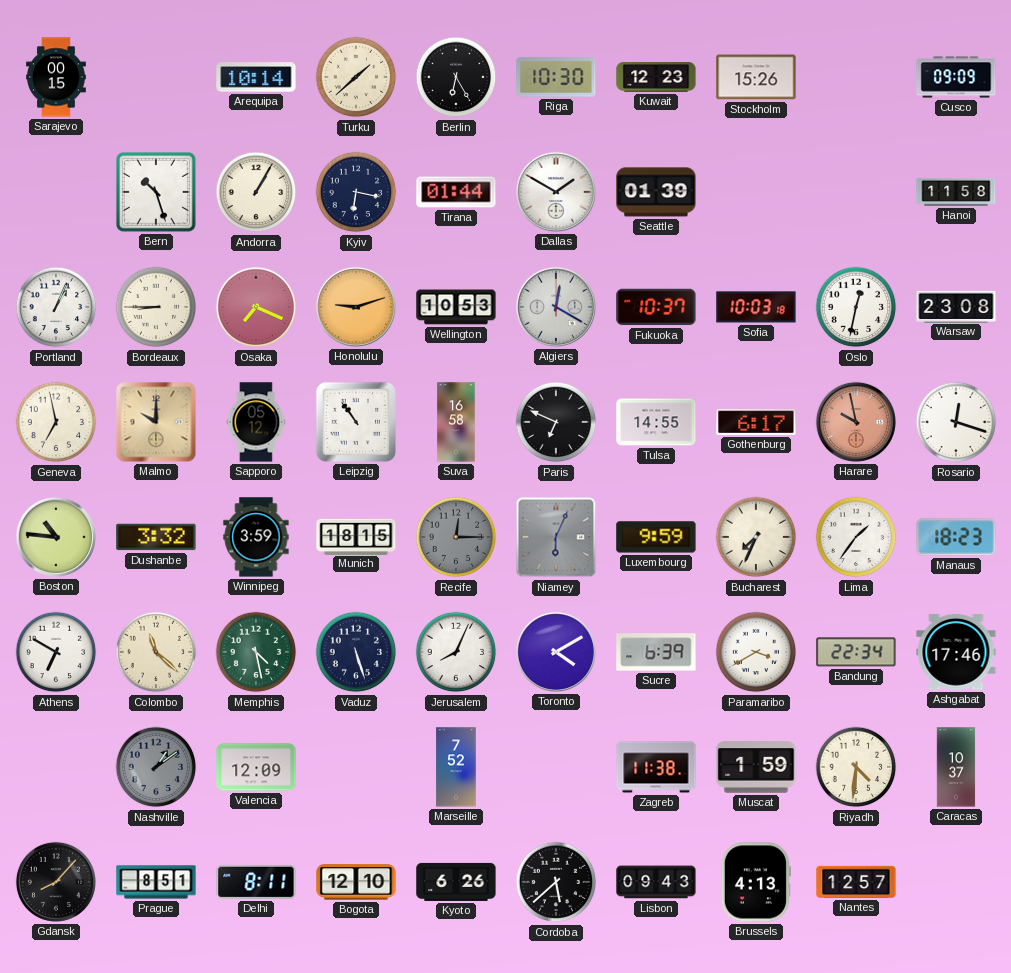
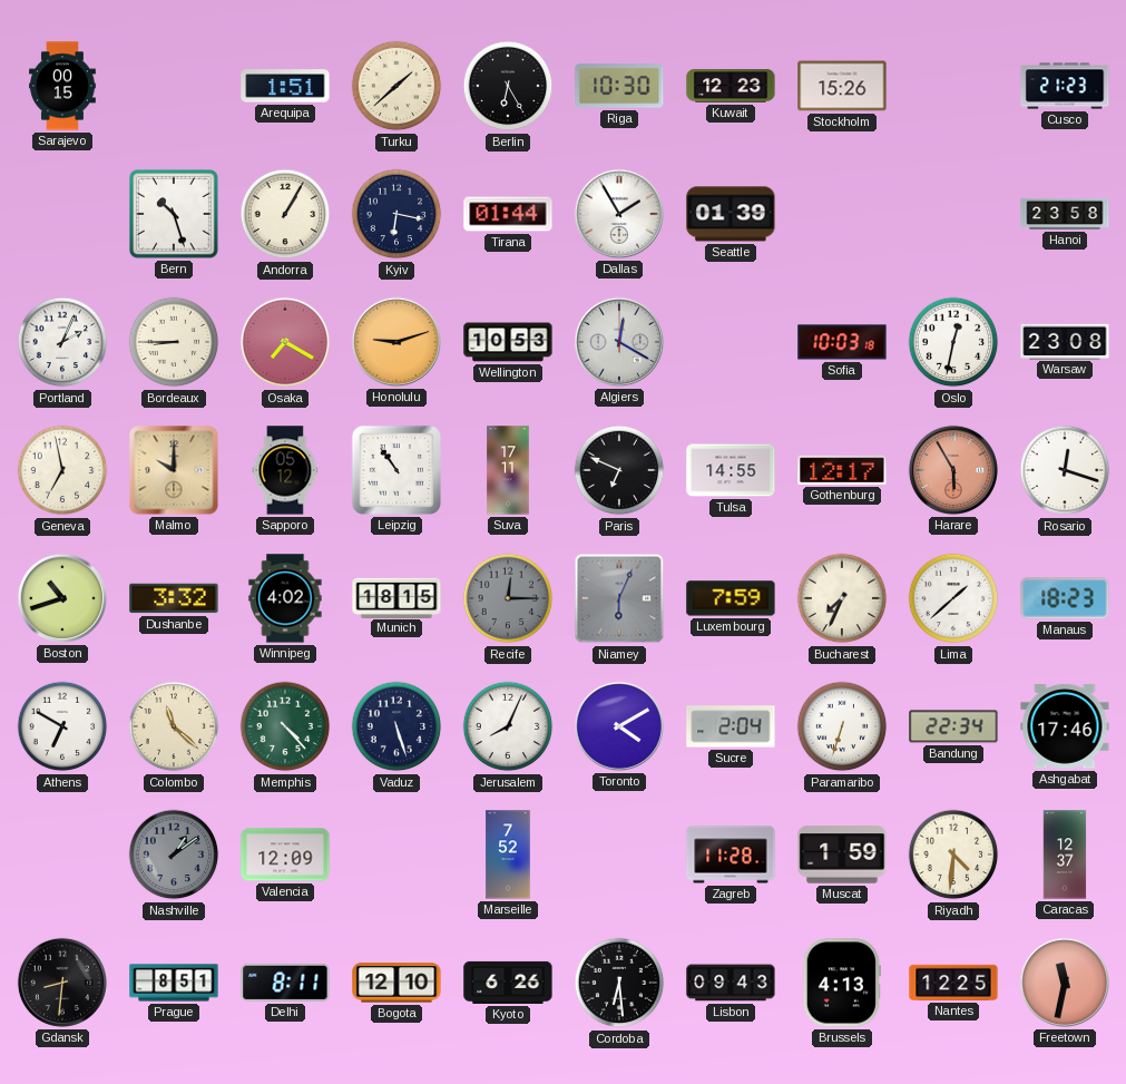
Arequipa: 10:14 -> 1:51
Cusco: 09:09 -> 21:23
Dallas: 1:50 -> 1:55
Hanoi: 11:58 -> 23:58
Portland: 1:04 -> 2:04
Osaka: 7:19 -> 7:20
Fukuoka: 10:37 -> none
Suva: 16:58 -> 17:11
Gothenburg: 6:17 -> 12:17
Harare: 9:58 -> 5:55
Boston: 10:46 -> 10:42
Winnipeg: 3:59 -> 4:02
Luxembourg: 9:59 -> 7:59
Lima: 1:36 -> 1:38
Memphis: 4:28 -> 4:23
Sucre: 6:39 -> 2:04
Paramaribo: 3:40 -> 6:33
Zagreb: 11:38 -> 11:28
Caracas: 10:37 -> 12:37
Gdansk: 8:07 -> 8:31
Cordoba: 5:38 -> 6:29
Nantes: 12:57 -> 12:25
Freetown: none -> 11:32
